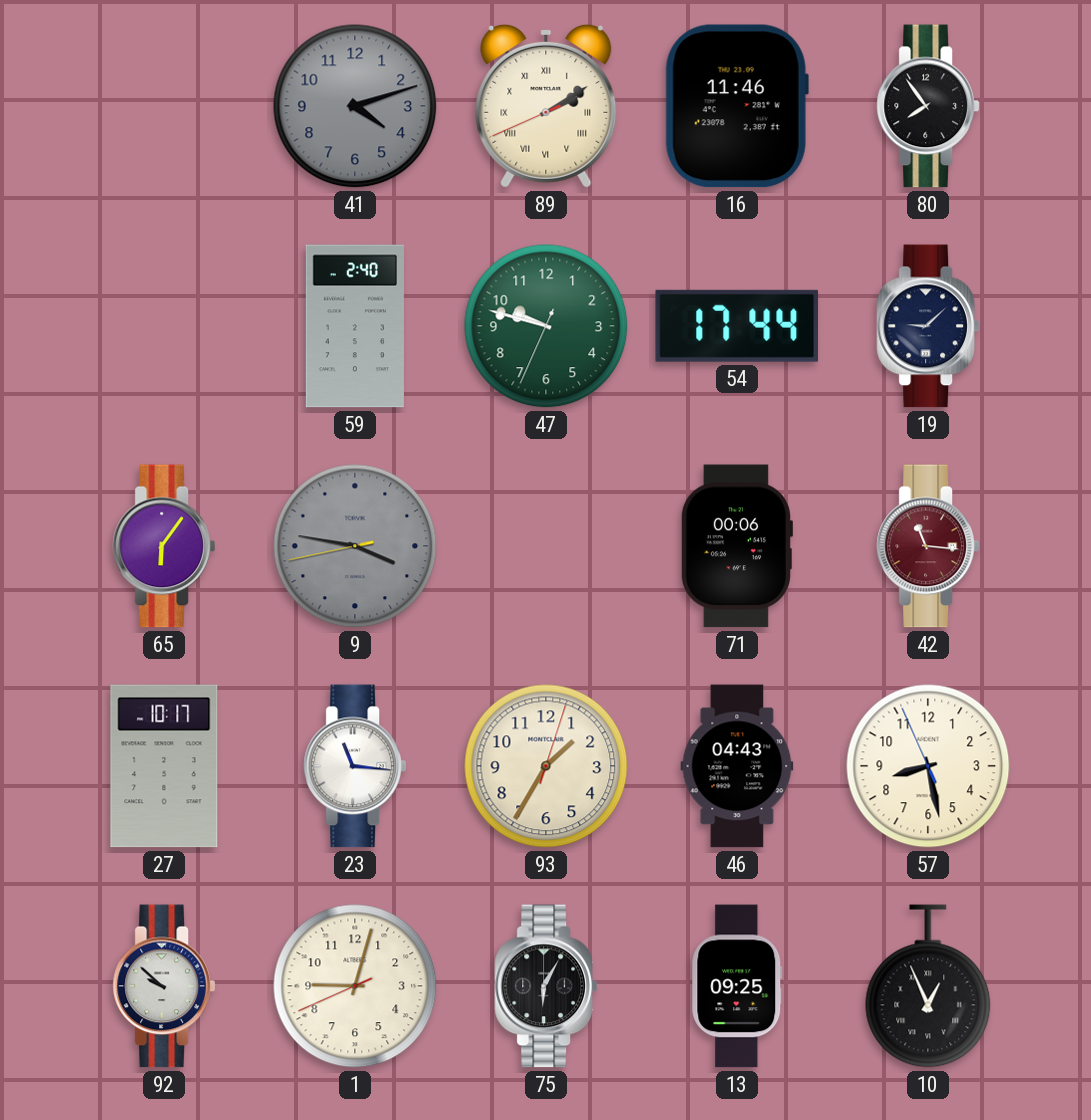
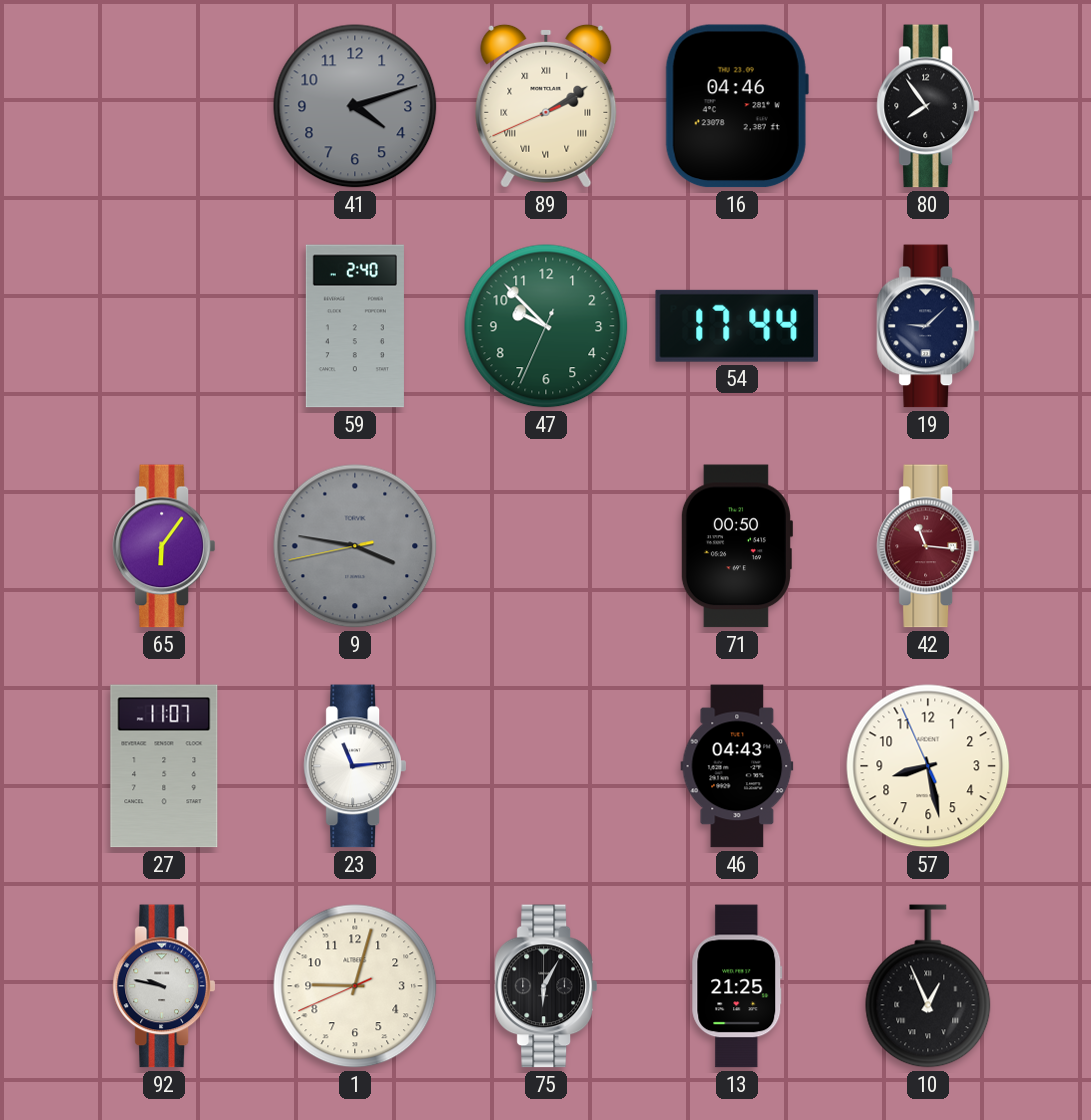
16: 11:46 -> 04:46
47: 9:47 -> 9:52
71: 00:06 -> 00:50
27: 10:17 -> 11:07
23: 11:16 -> 11:14
93: 1:35 -> none
92: 9:52 -> 9:47
13: 09:25 -> 21:25
